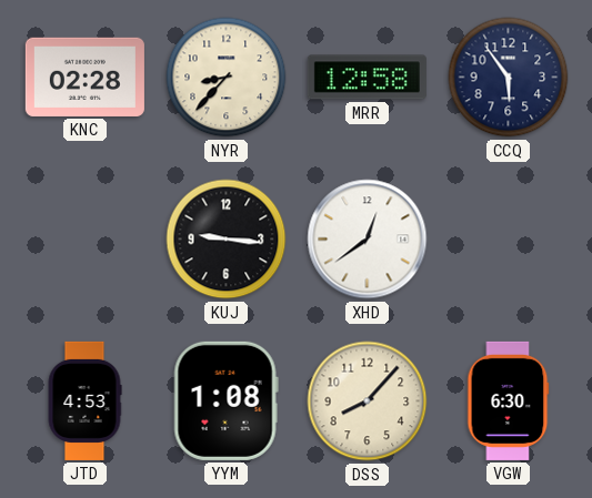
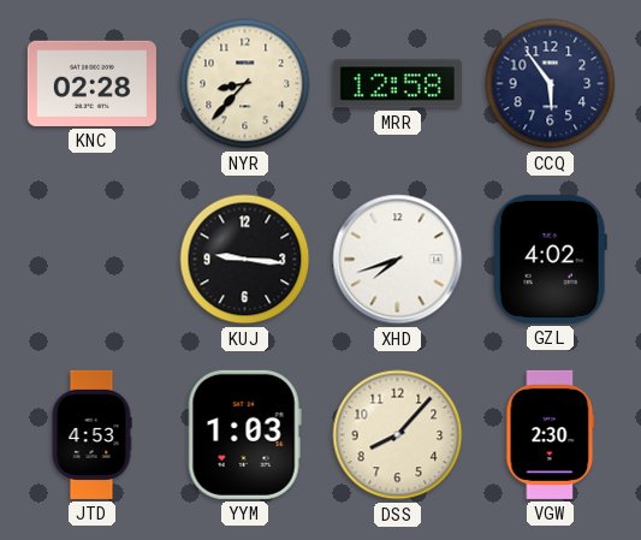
XHD: 12:39 -> 7:42
GZL: none -> 4:02
YYM: 1:08 -> 1:03
VGW: 6:30 -> 2:30
